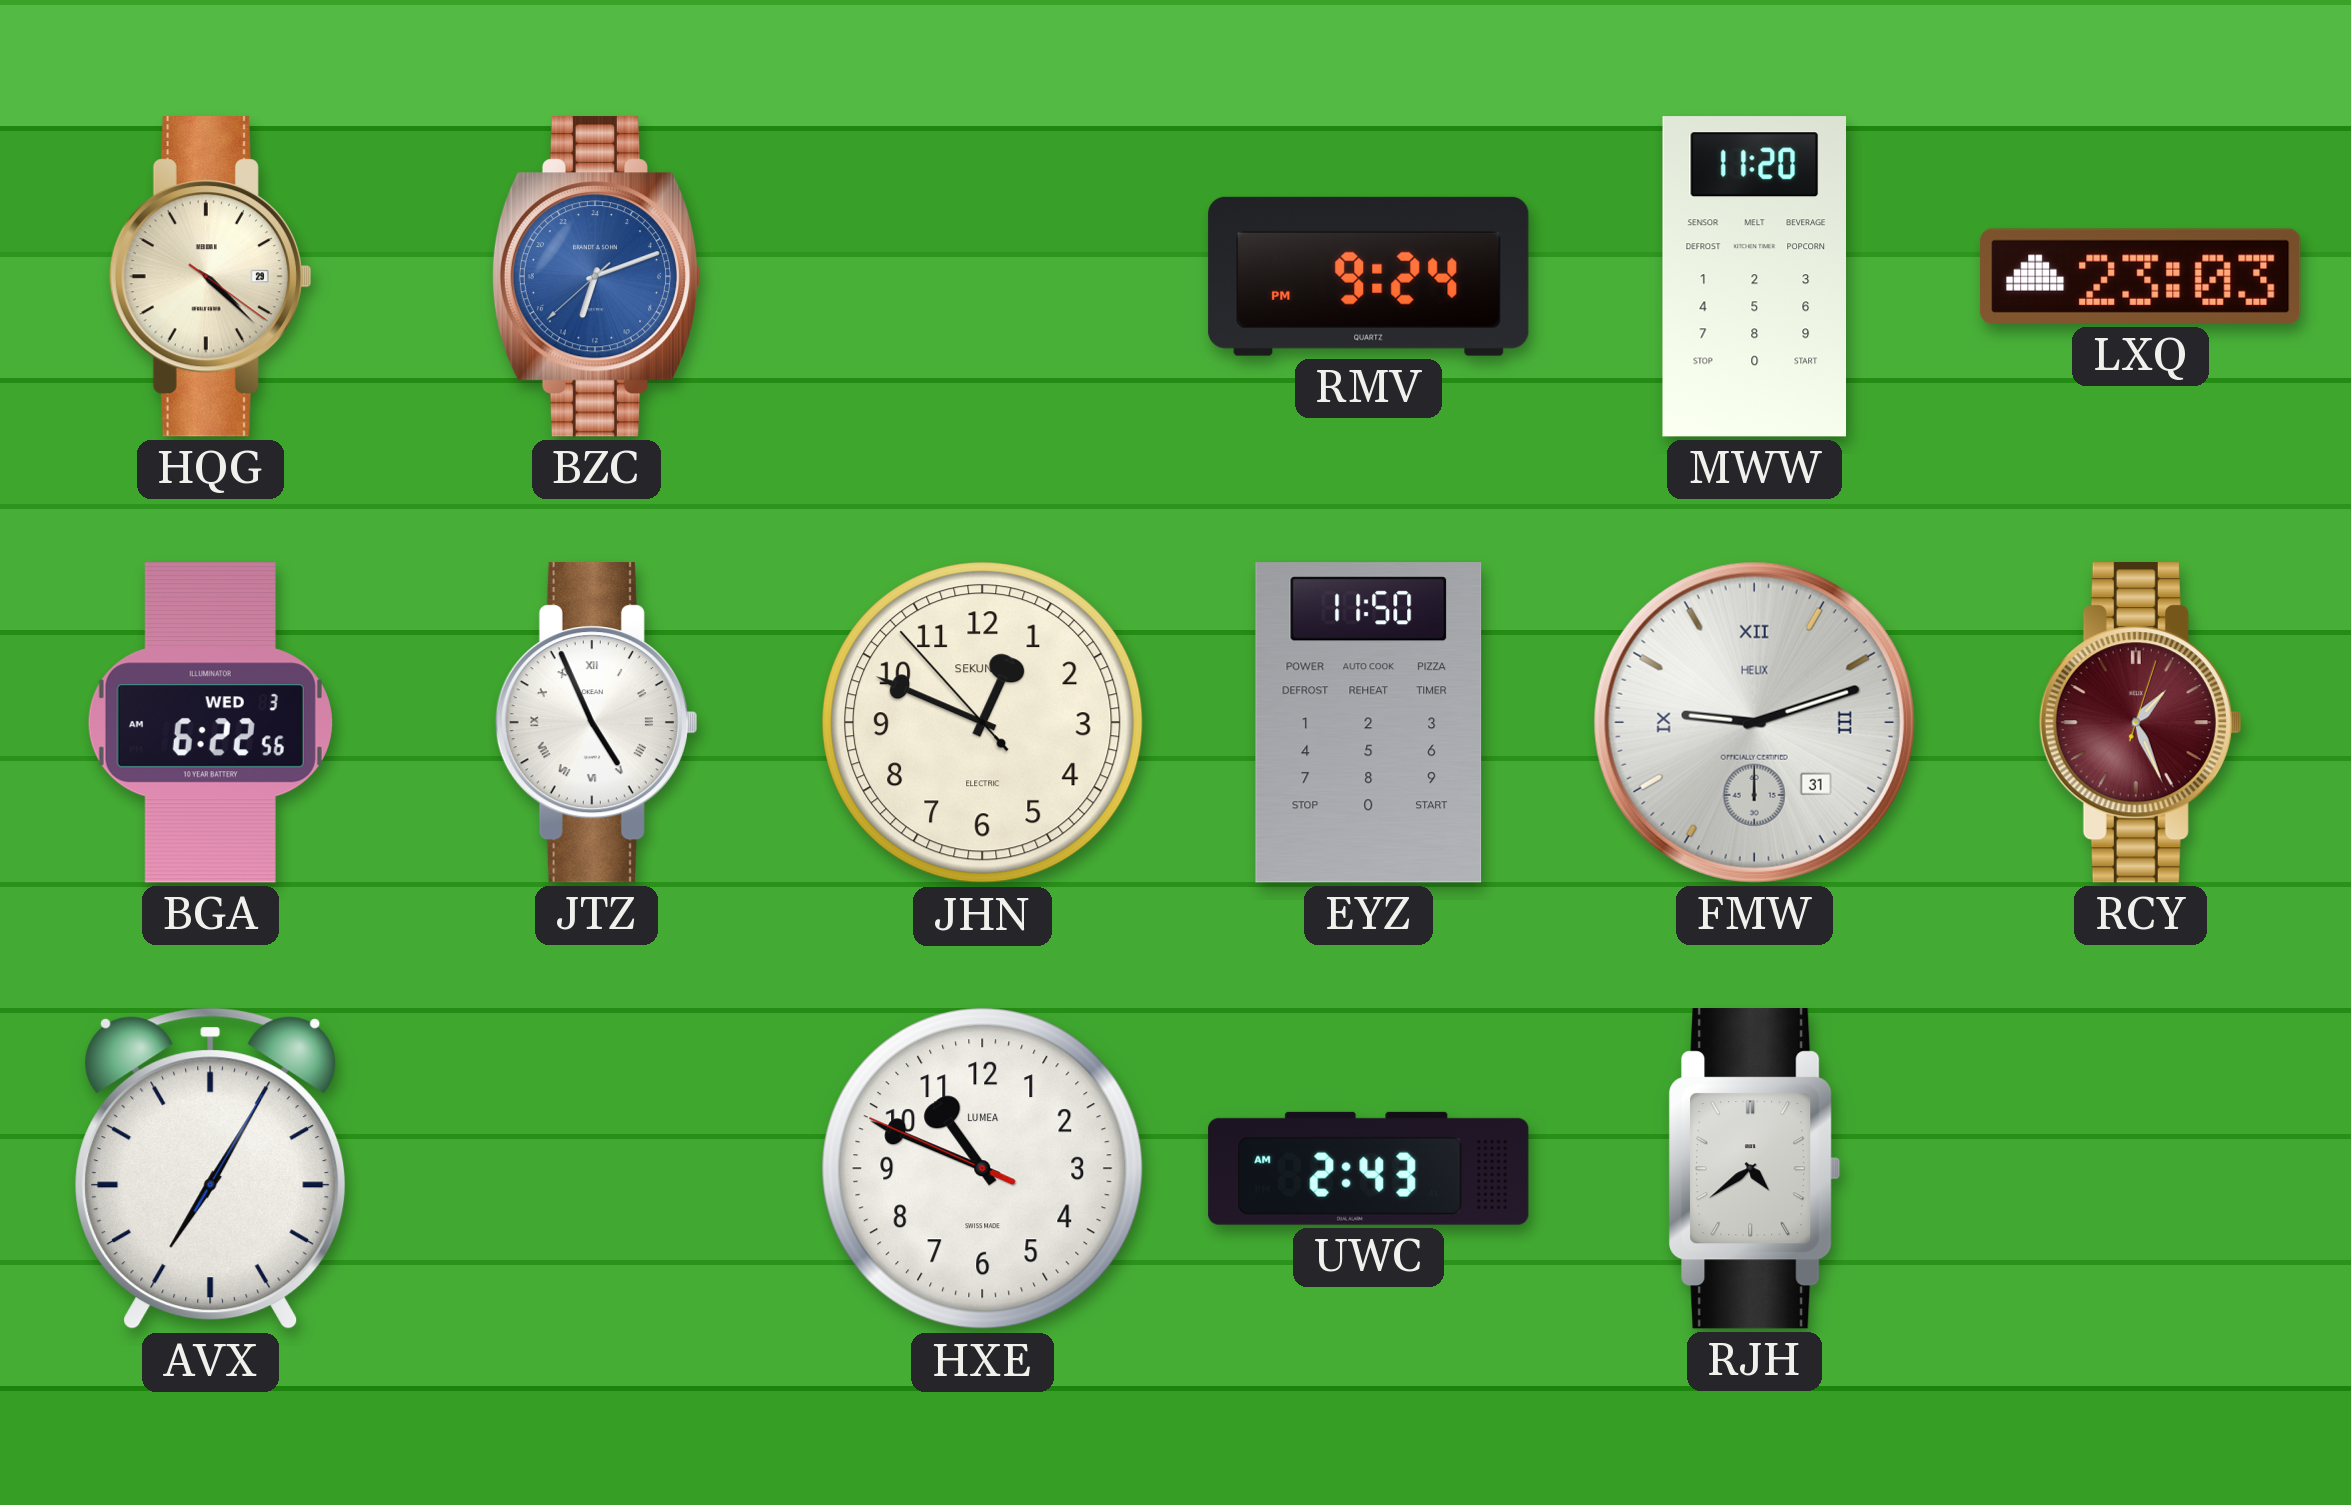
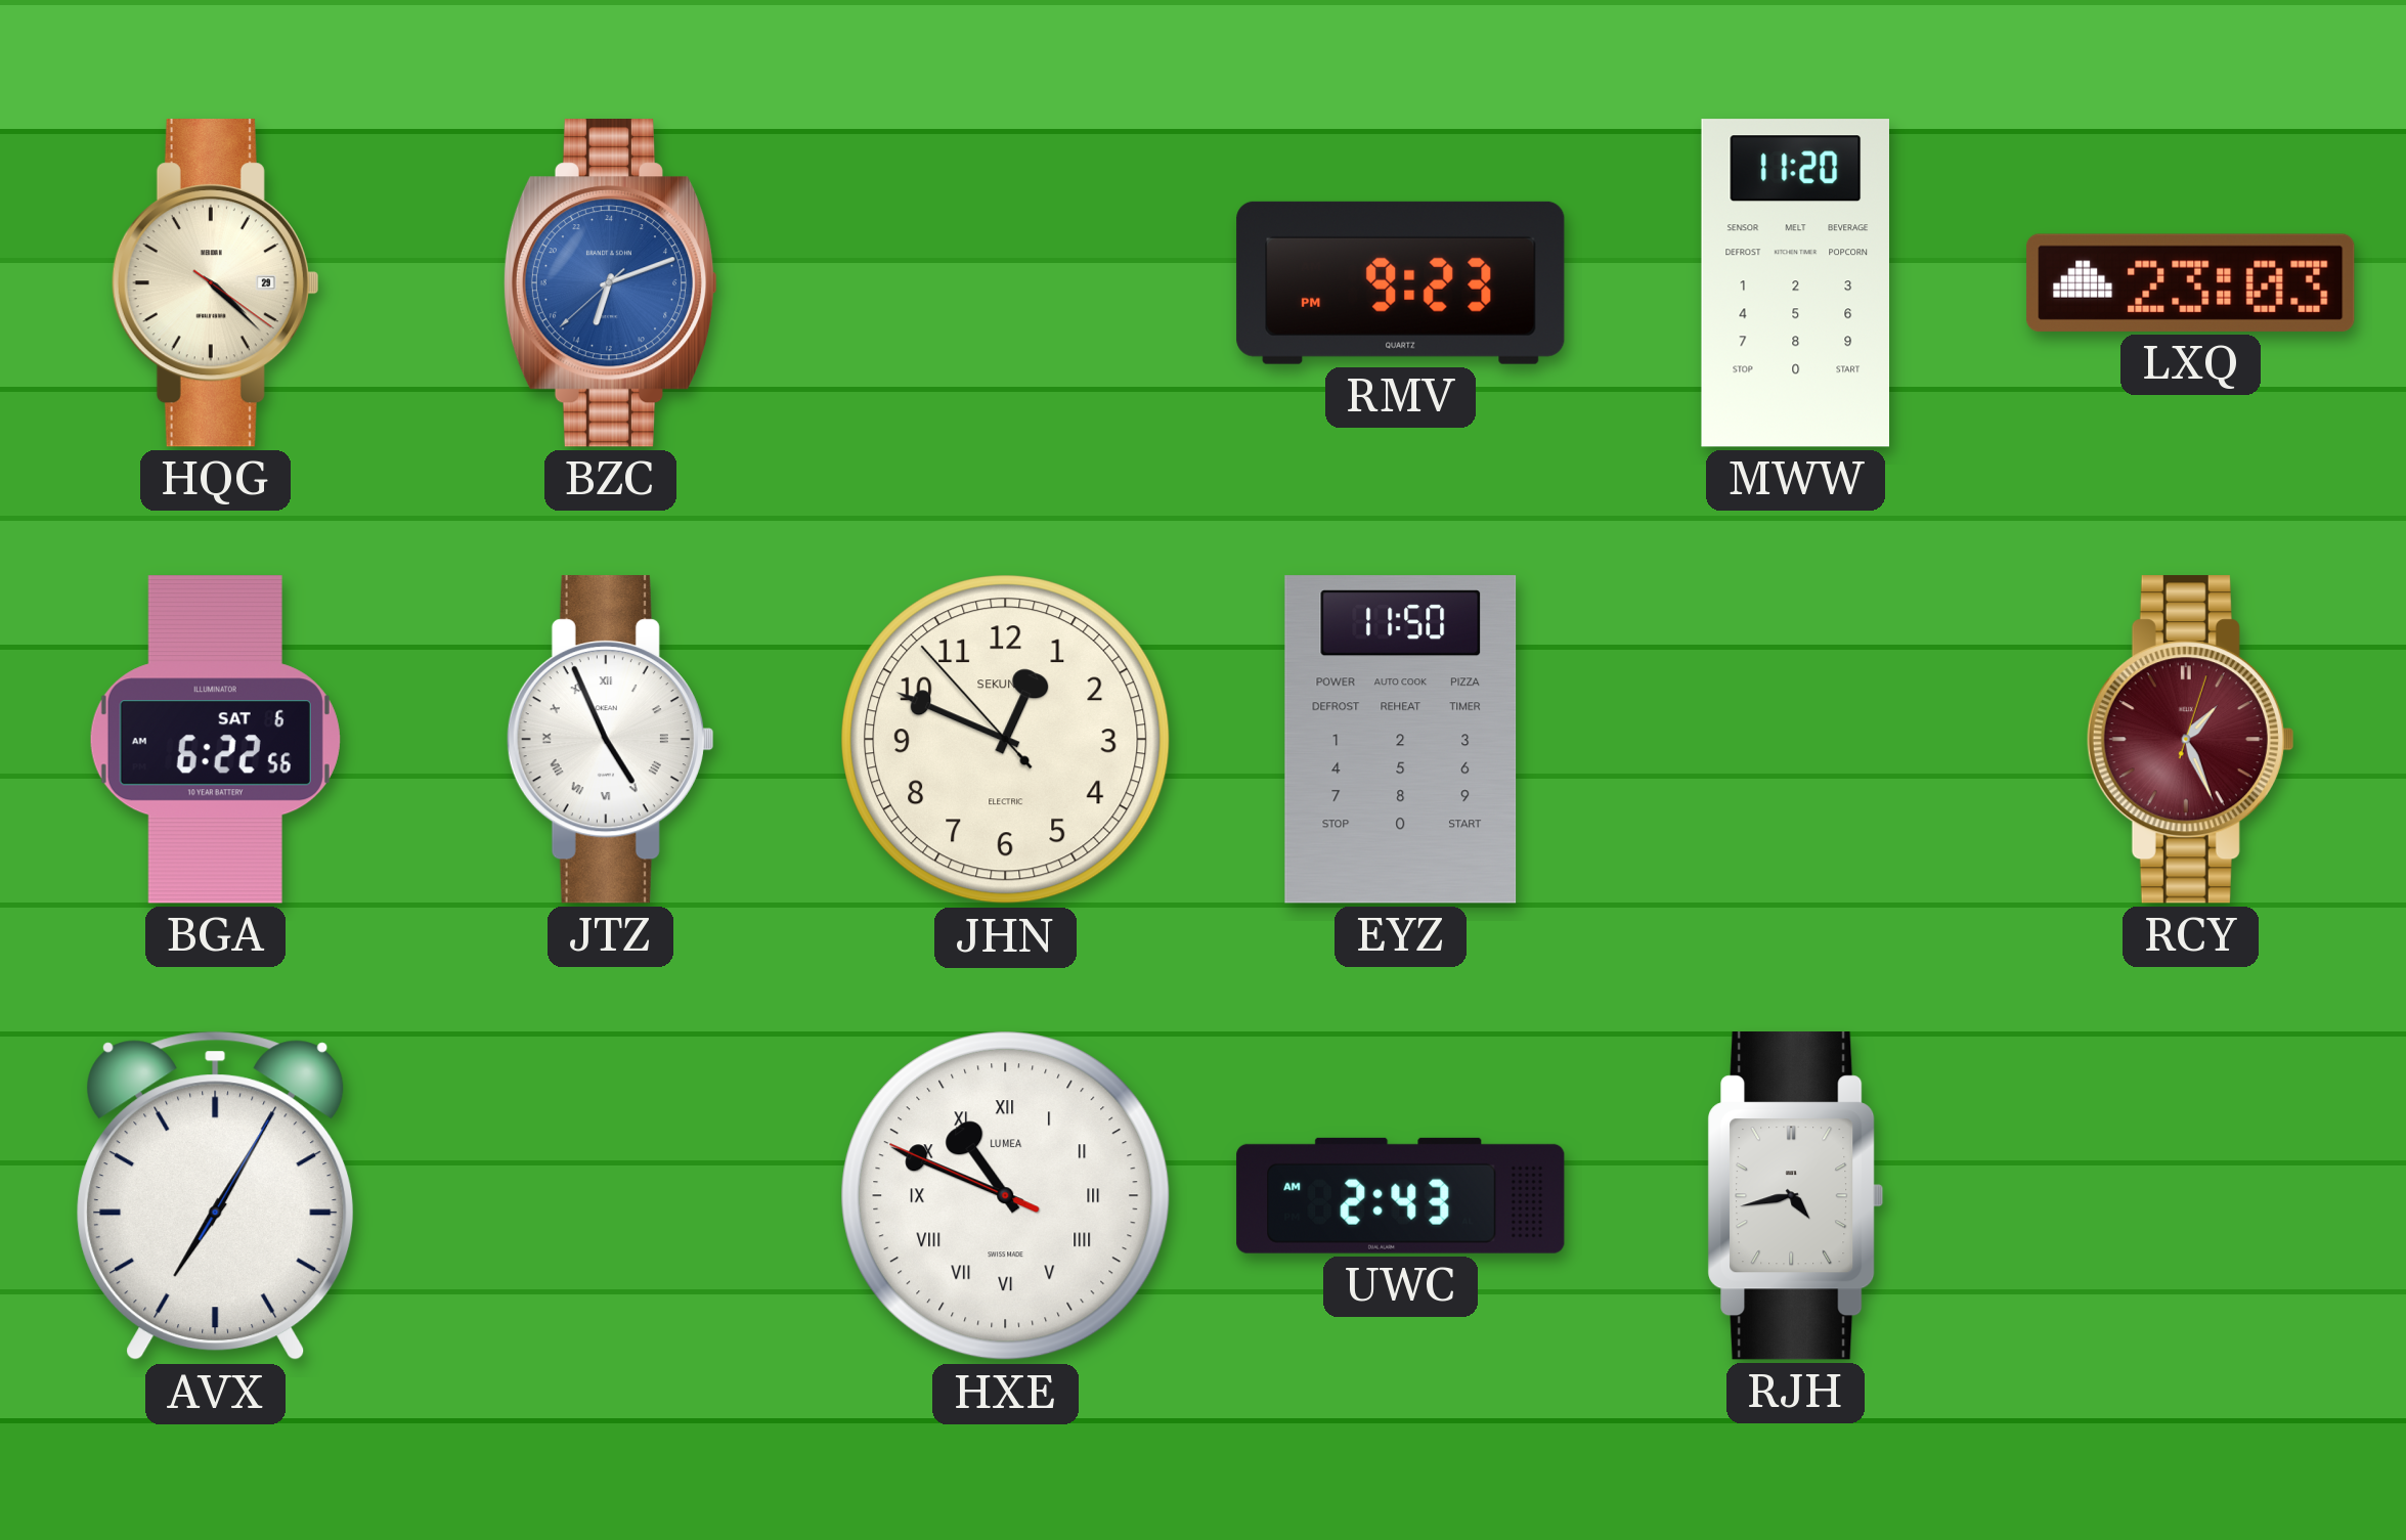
RMV: 9:24 -> 9:23
BGA date: WED 3 -> SAT 6
FMW: 9:12 -> none
HXE numerals: Arabic -> Roman
RJH: 4:39 -> 4:43
